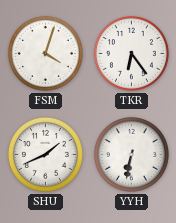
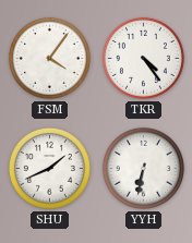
FSM: 4:03 -> 4:06
TKR: 6:24 -> 4:24
